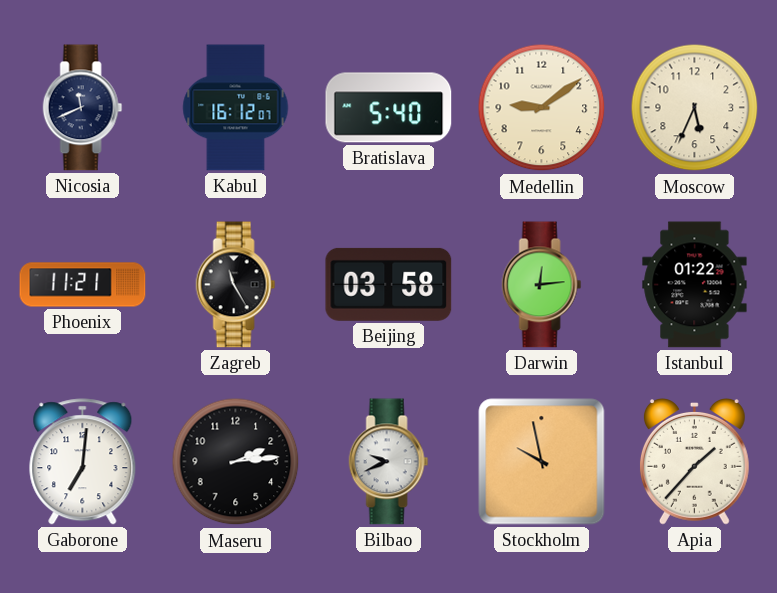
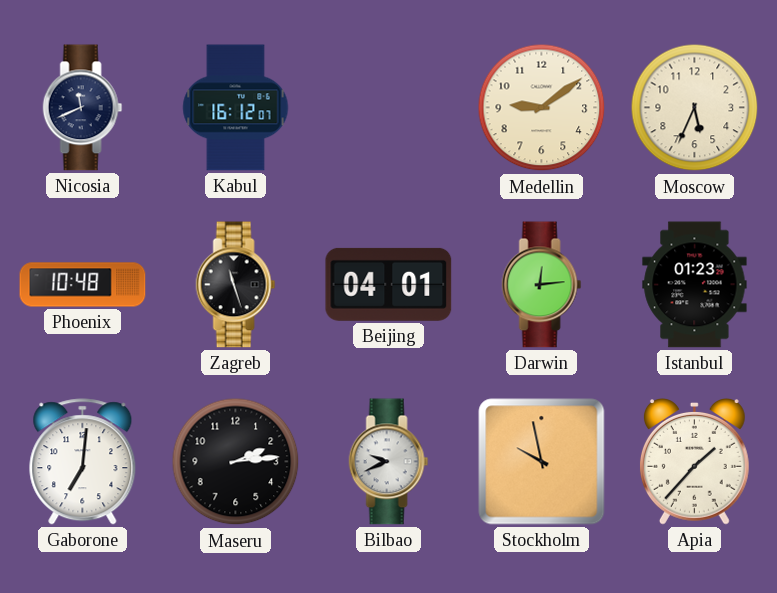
Bratislava: 5:40 -> none
Phoenix: 11:21 -> 10:48
Zagreb: 11:25 -> 11:27
Beijing: 03:58 -> 04:01
Istanbul: 01:22 -> 01:23
